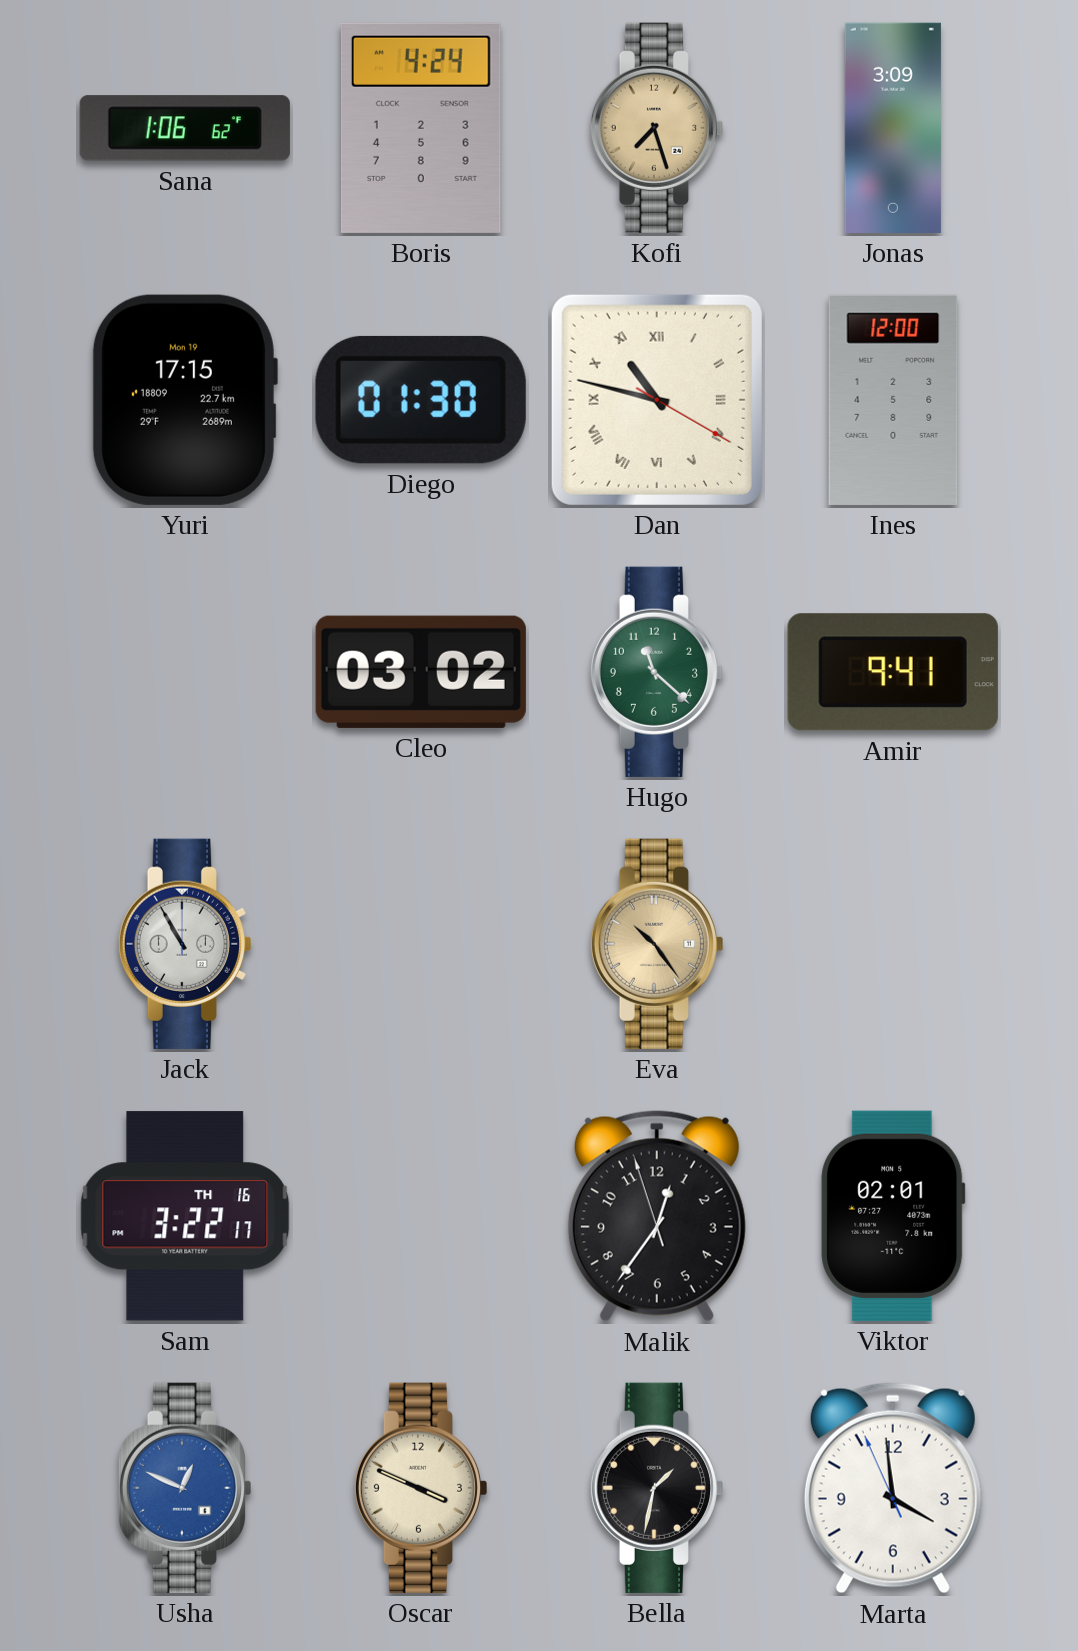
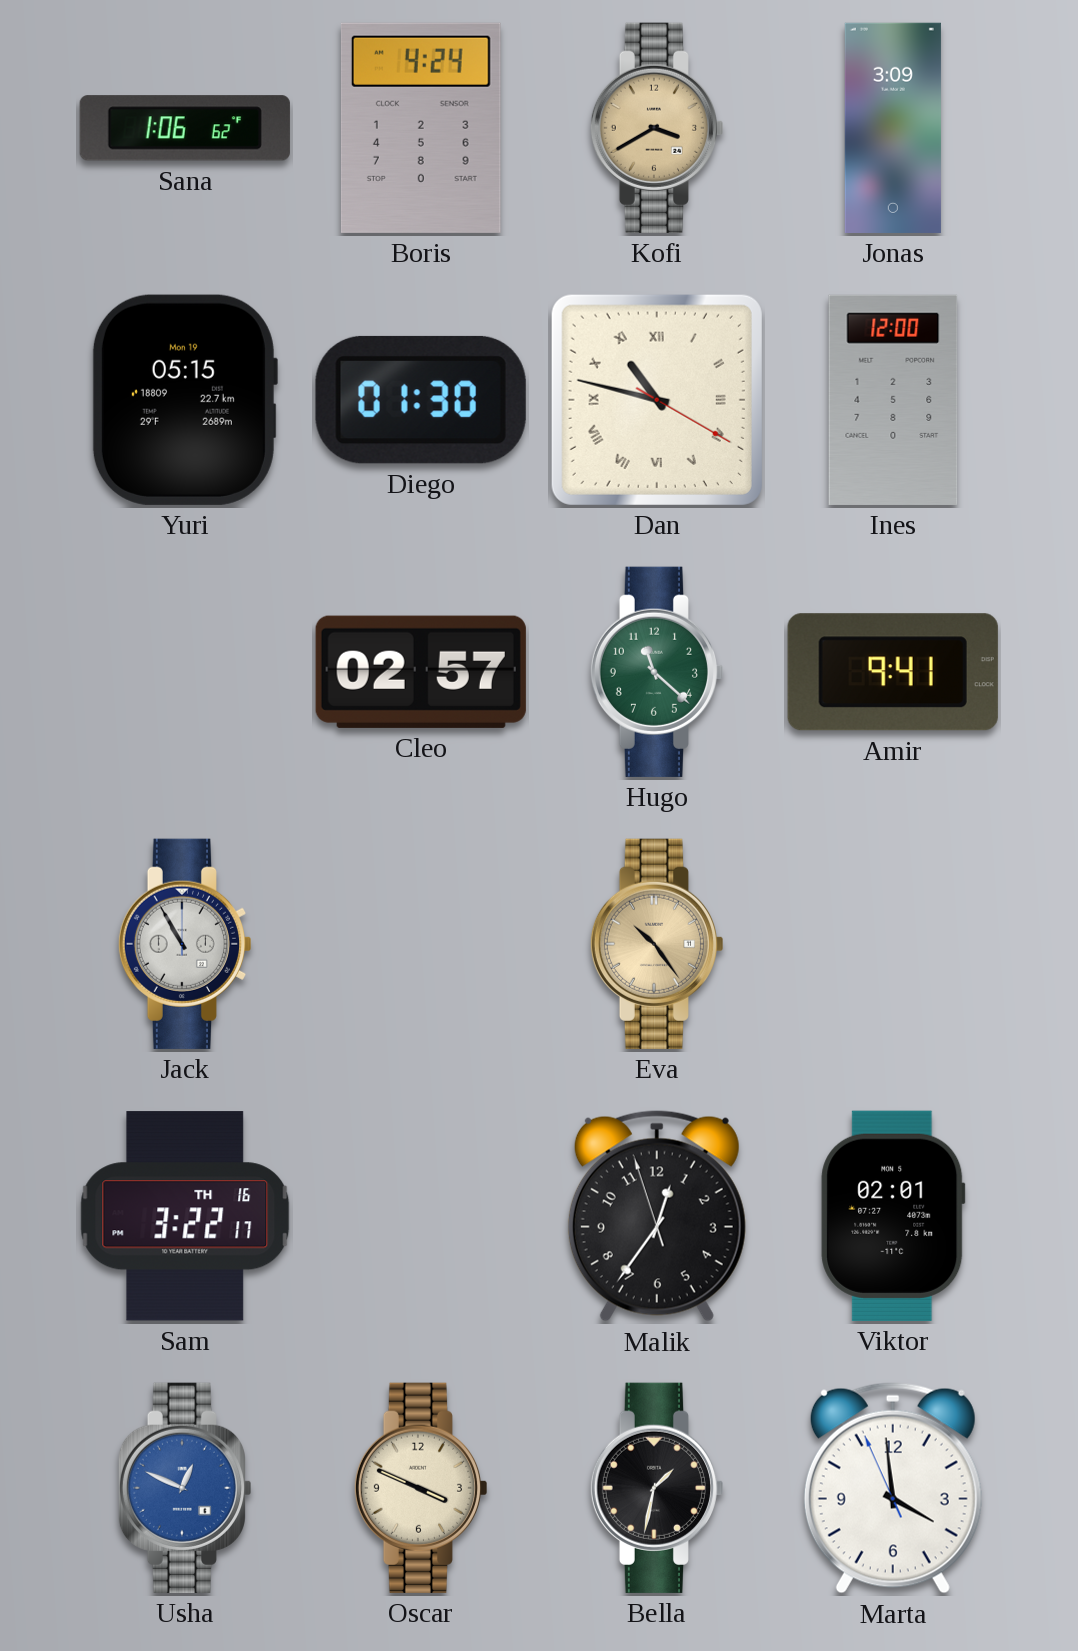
Kofi: 7:27 -> 3:40
Yuri: 17:15 -> 05:15
Cleo: 03:02 -> 02:57
